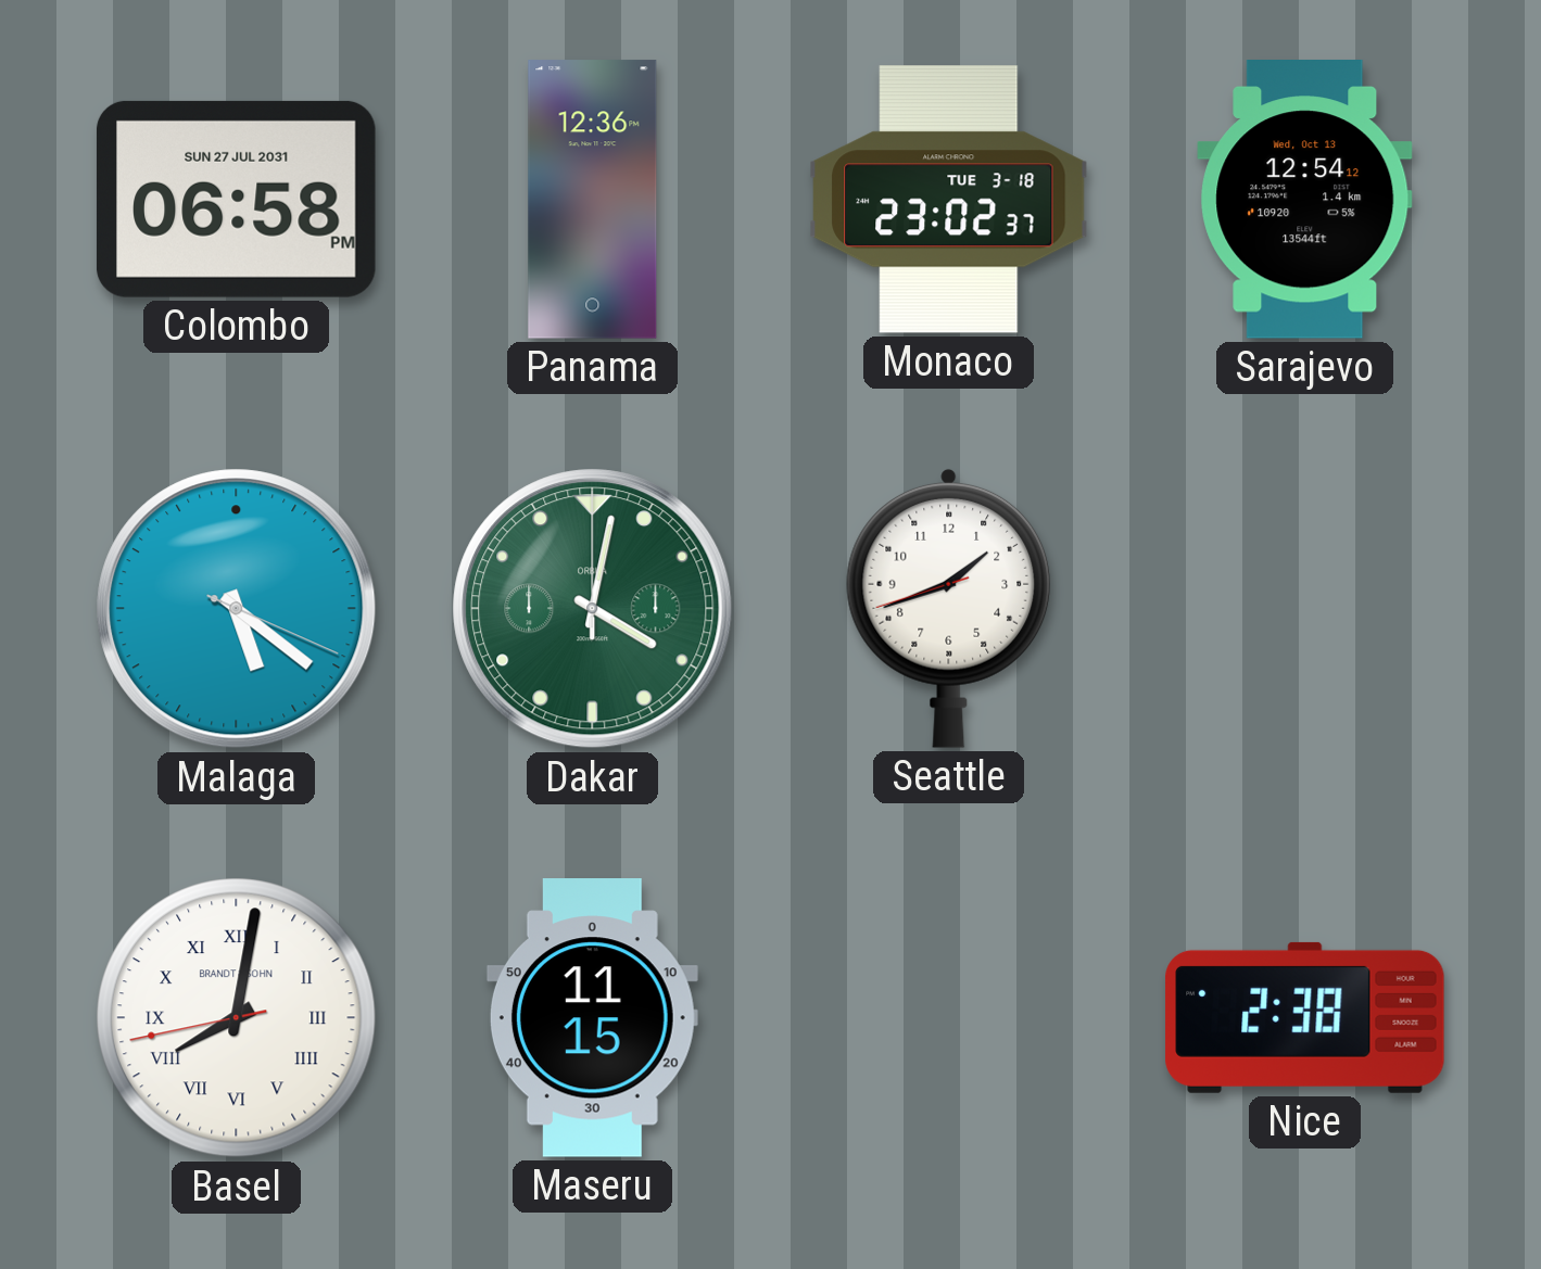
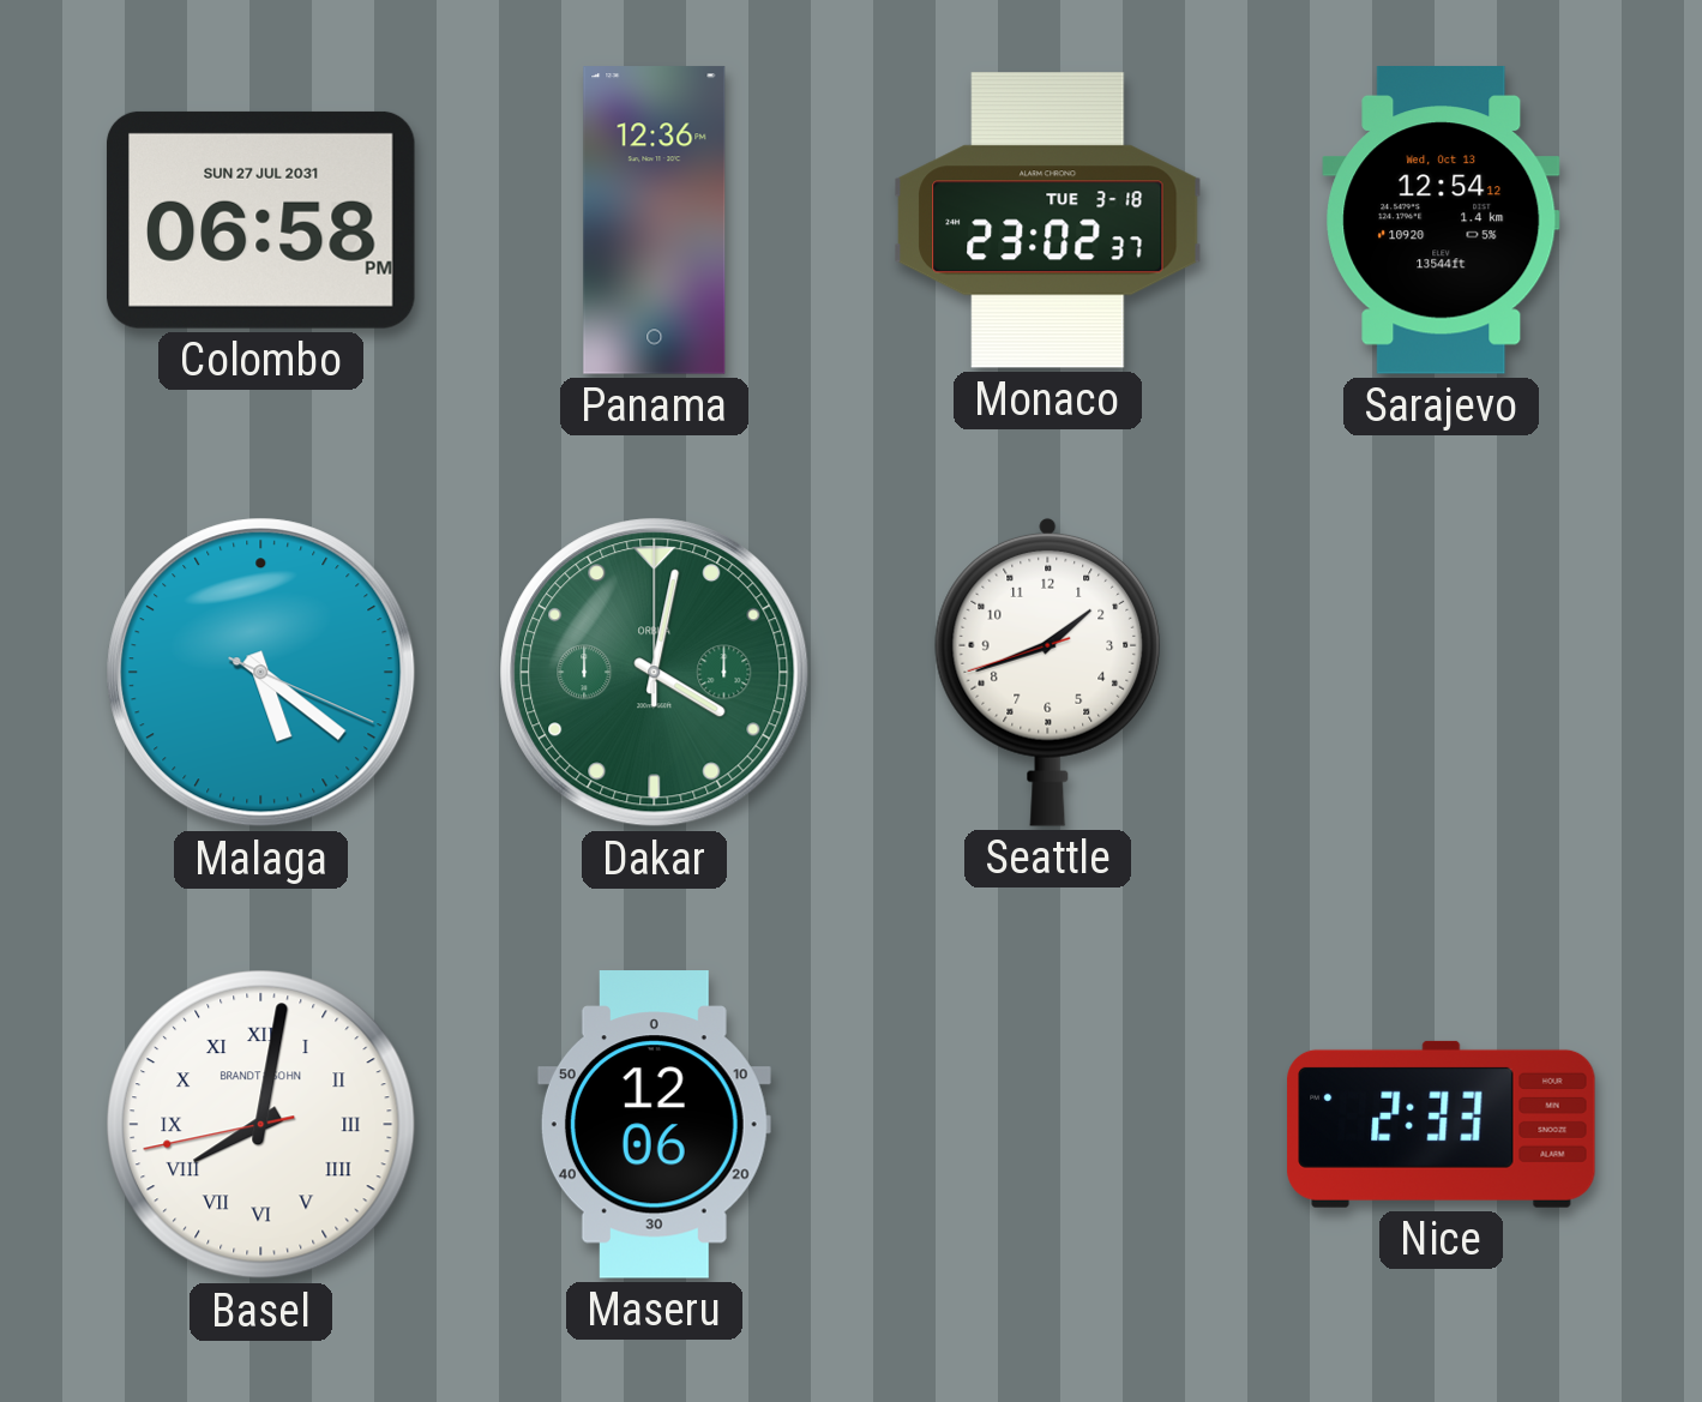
Maseru: 11:15 -> 12:06
Nice: 2:38 -> 2:33
